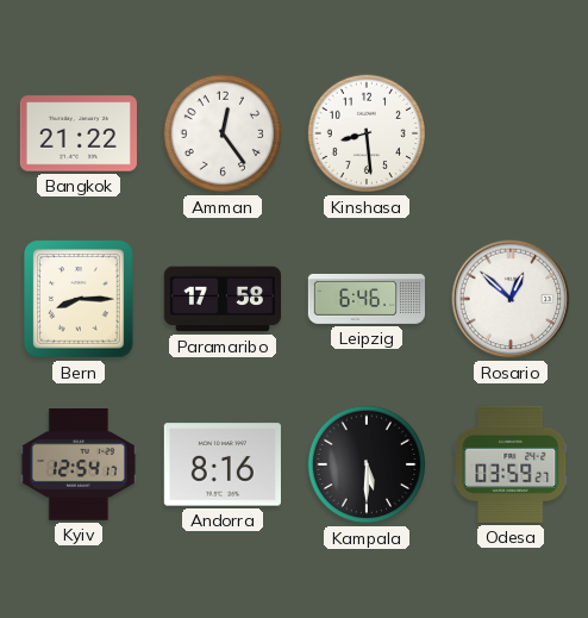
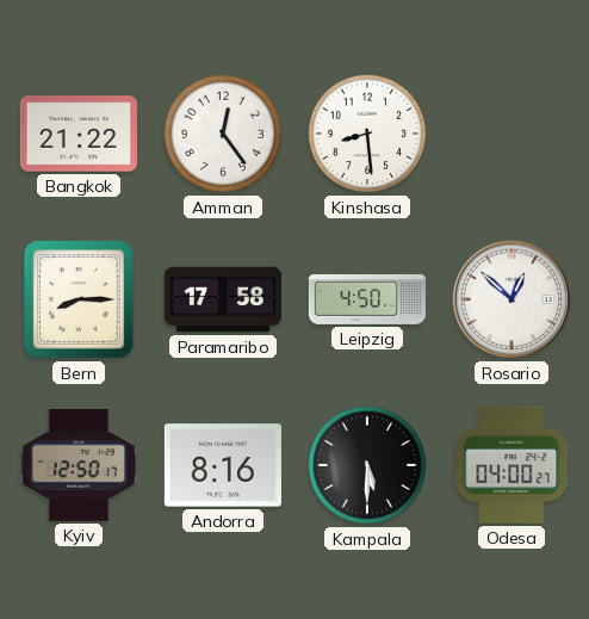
Leipzig: 6:46 -> 4:50
Kyiv: 12:54 -> 12:50
Odesa: 03:59 -> 04:00
